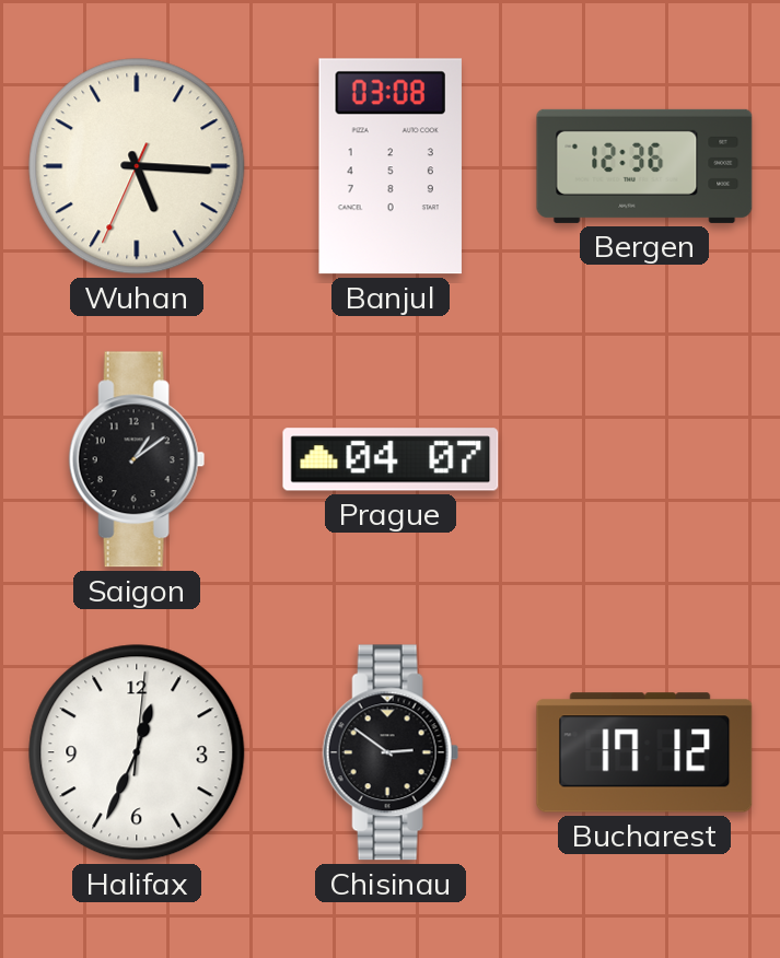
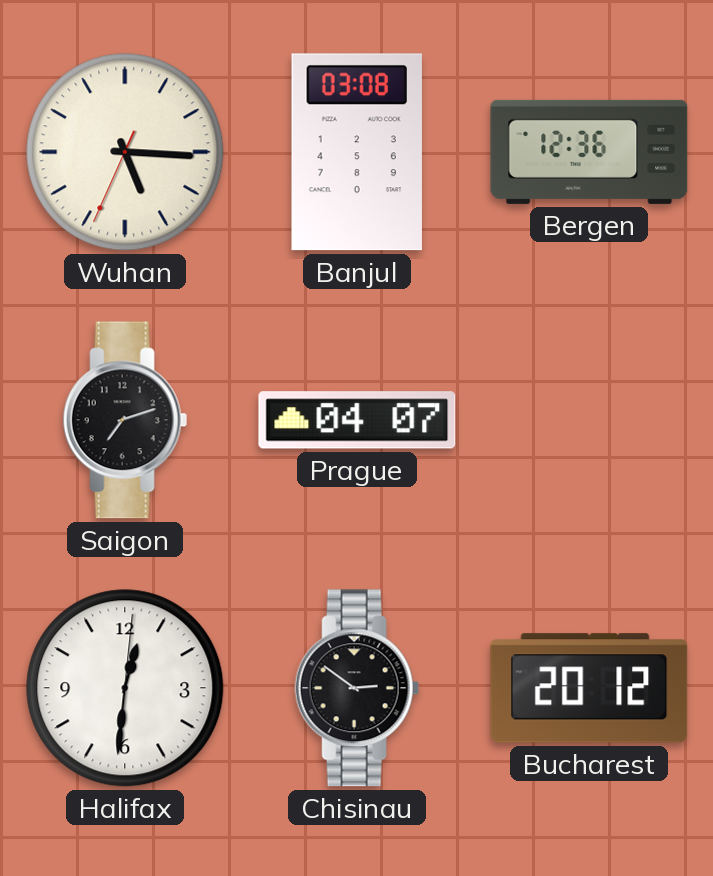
Saigon: 1:09 -> 7:12
Halifax: 12:34 -> 12:31
Bucharest: 17:12 -> 20:12
